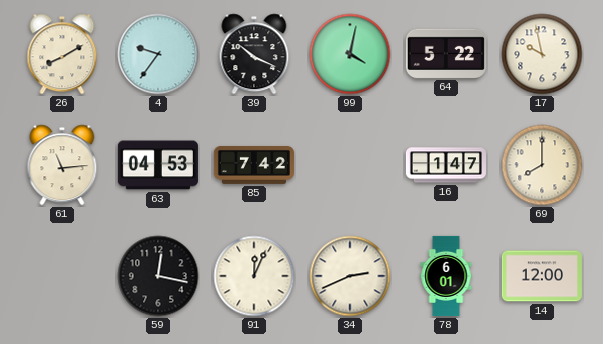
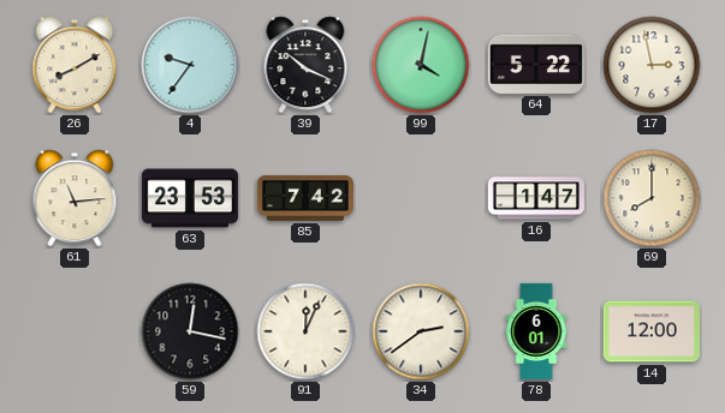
17: 9:58 -> 2:58
63: 04:53 -> 23:53
34: 2:41 -> 2:39
